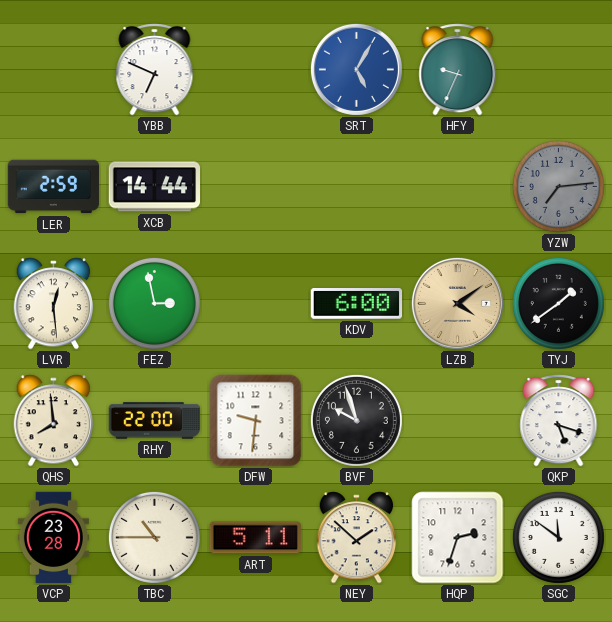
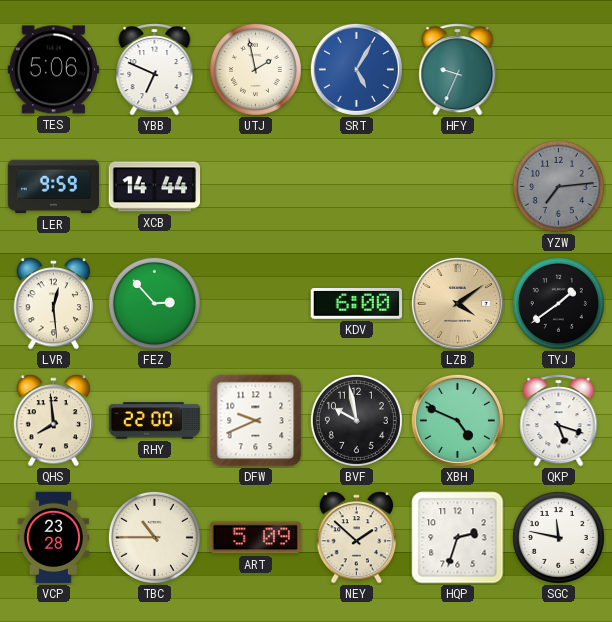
TES: none -> 5:06
UTJ: none -> 1:58
LER: 2:59 -> 9:59
FEZ: 2:58 -> 2:53
DFW: 9:31 -> 9:41
BVF: 9:57 -> 9:58
XBH: none -> 4:49
ART: 5:11 -> 5:09
SGC: 11:51 -> 11:47
